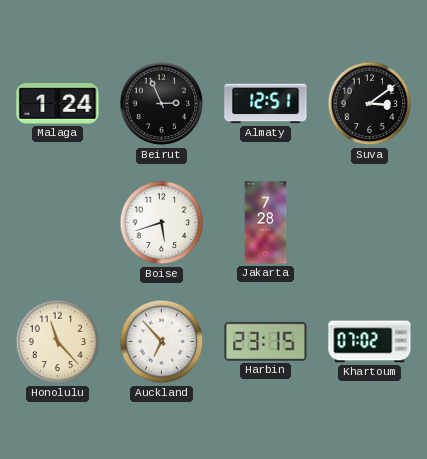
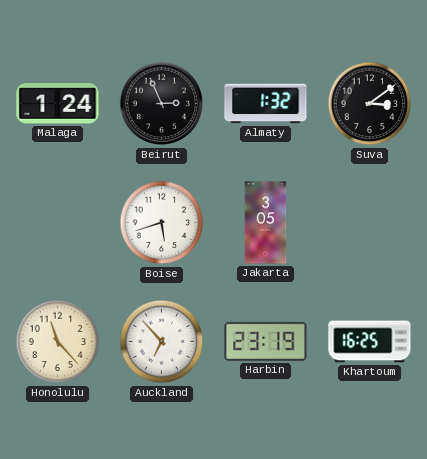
Almaty: 12:51 -> 1:32
Jakarta: 7:28 -> 3:05
Harbin: 23:15 -> 23:19
Khartoum: 07:02 -> 16:25
